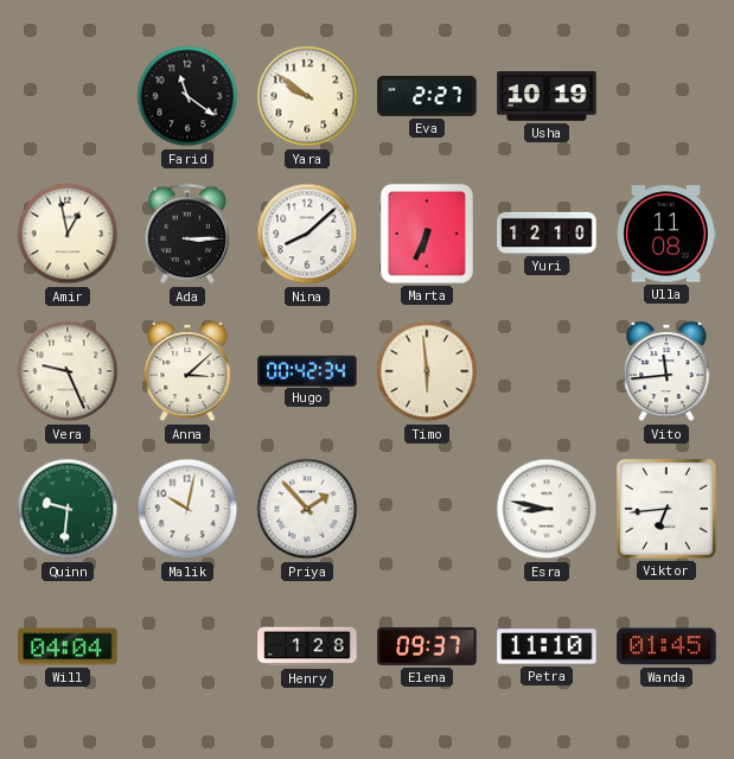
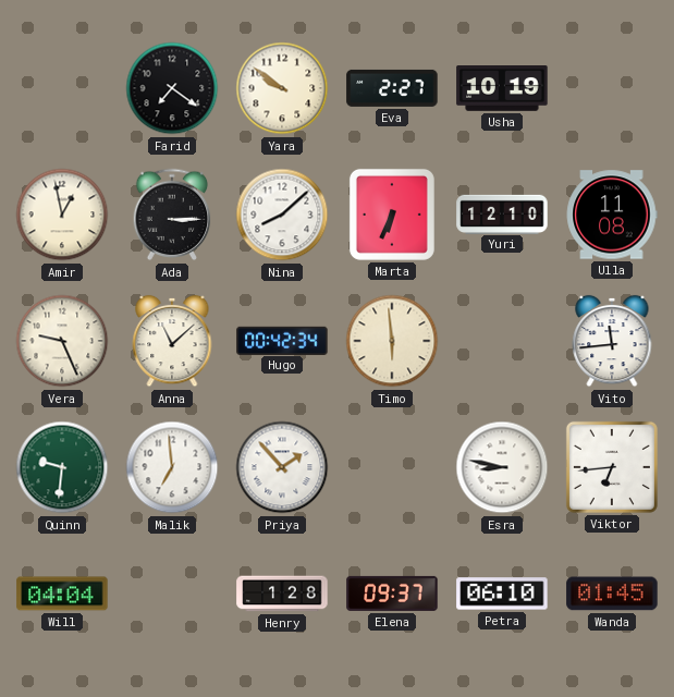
Farid: 11:21 -> 7:21
Anna: 3:08 -> 11:08
Malik: 10:02 -> 6:59
Petra: 11:10 -> 06:10
